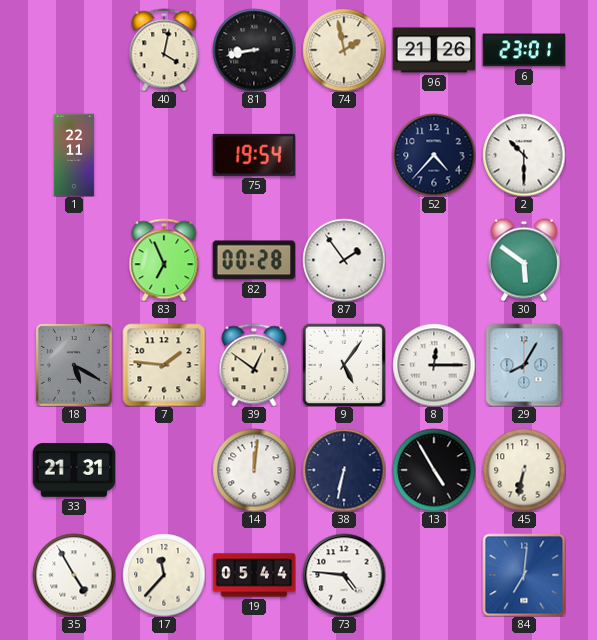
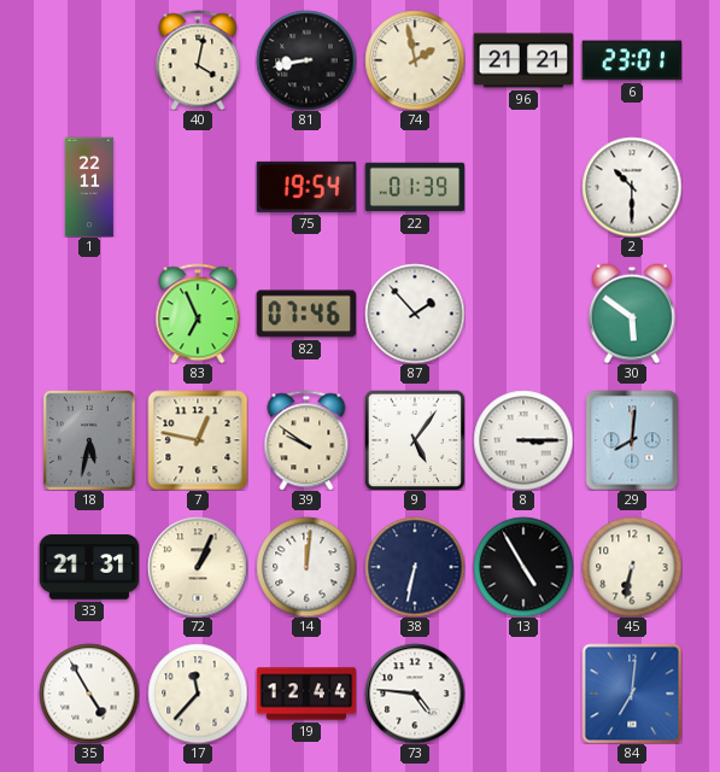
96: 21:26 -> 21:21
22: none -> 01:39
52: 4:37 -> none
82: 00:28 -> 07:46
87: 1:54 -> 1:53
18: 5:20 -> 5:32
7: 1:46 -> 12:47
39: 12:51 -> 9:51
8: 12:15 -> 3:15
29: 8:05 -> 8:01
72: none -> 1:04
19: 05:44 -> 12:44
